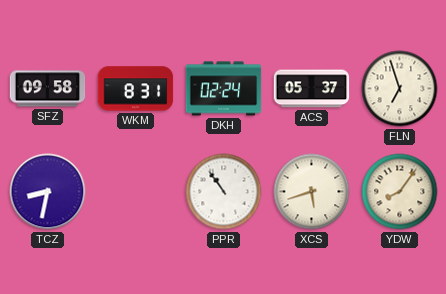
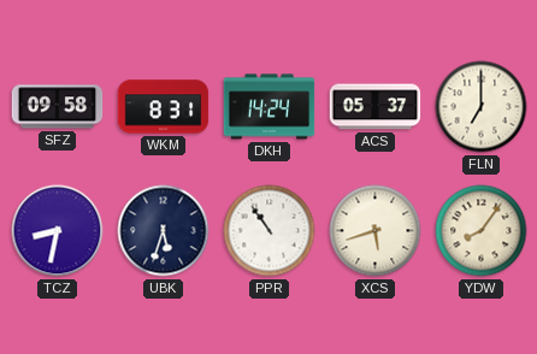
DKH: 02:24 -> 14:24
FLN: 6:57 -> 7:00
UBK: none -> 5:33
